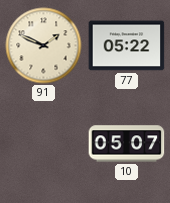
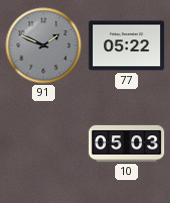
91 dial: cream -> grey
10: 05:07 -> 05:03
